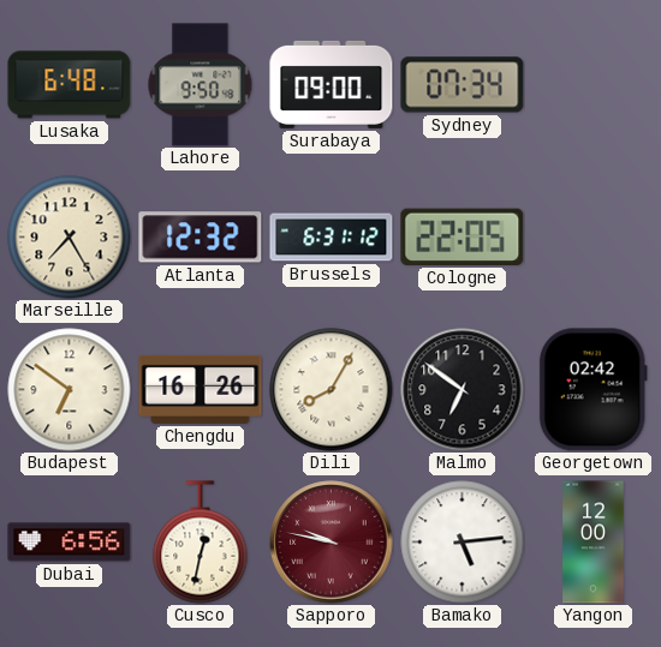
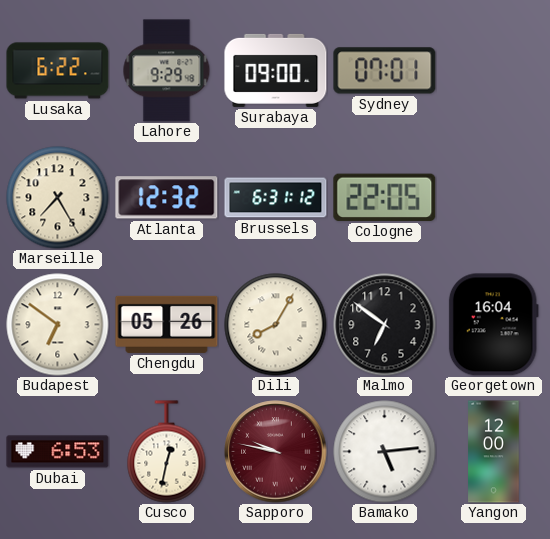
Lusaka: 6:48 -> 6:22
Lahore: 9:50 -> 9:29
Sydney: 07:34 -> 07:01
Chengdu: 16:26 -> 05:26
Georgetown: 02:42 -> 16:04
Dubai: 6:56 -> 6:53
